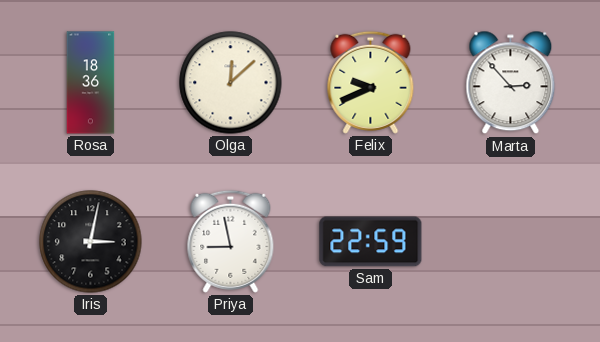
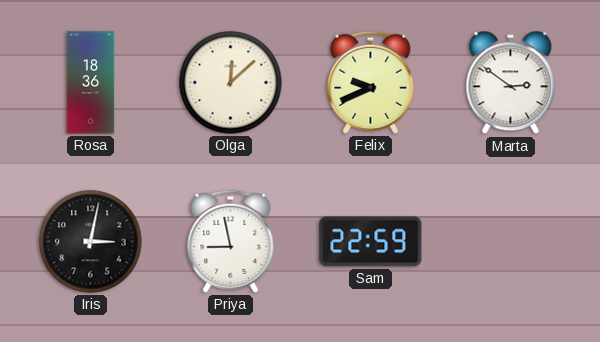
Marta: 2:53 -> 2:51
